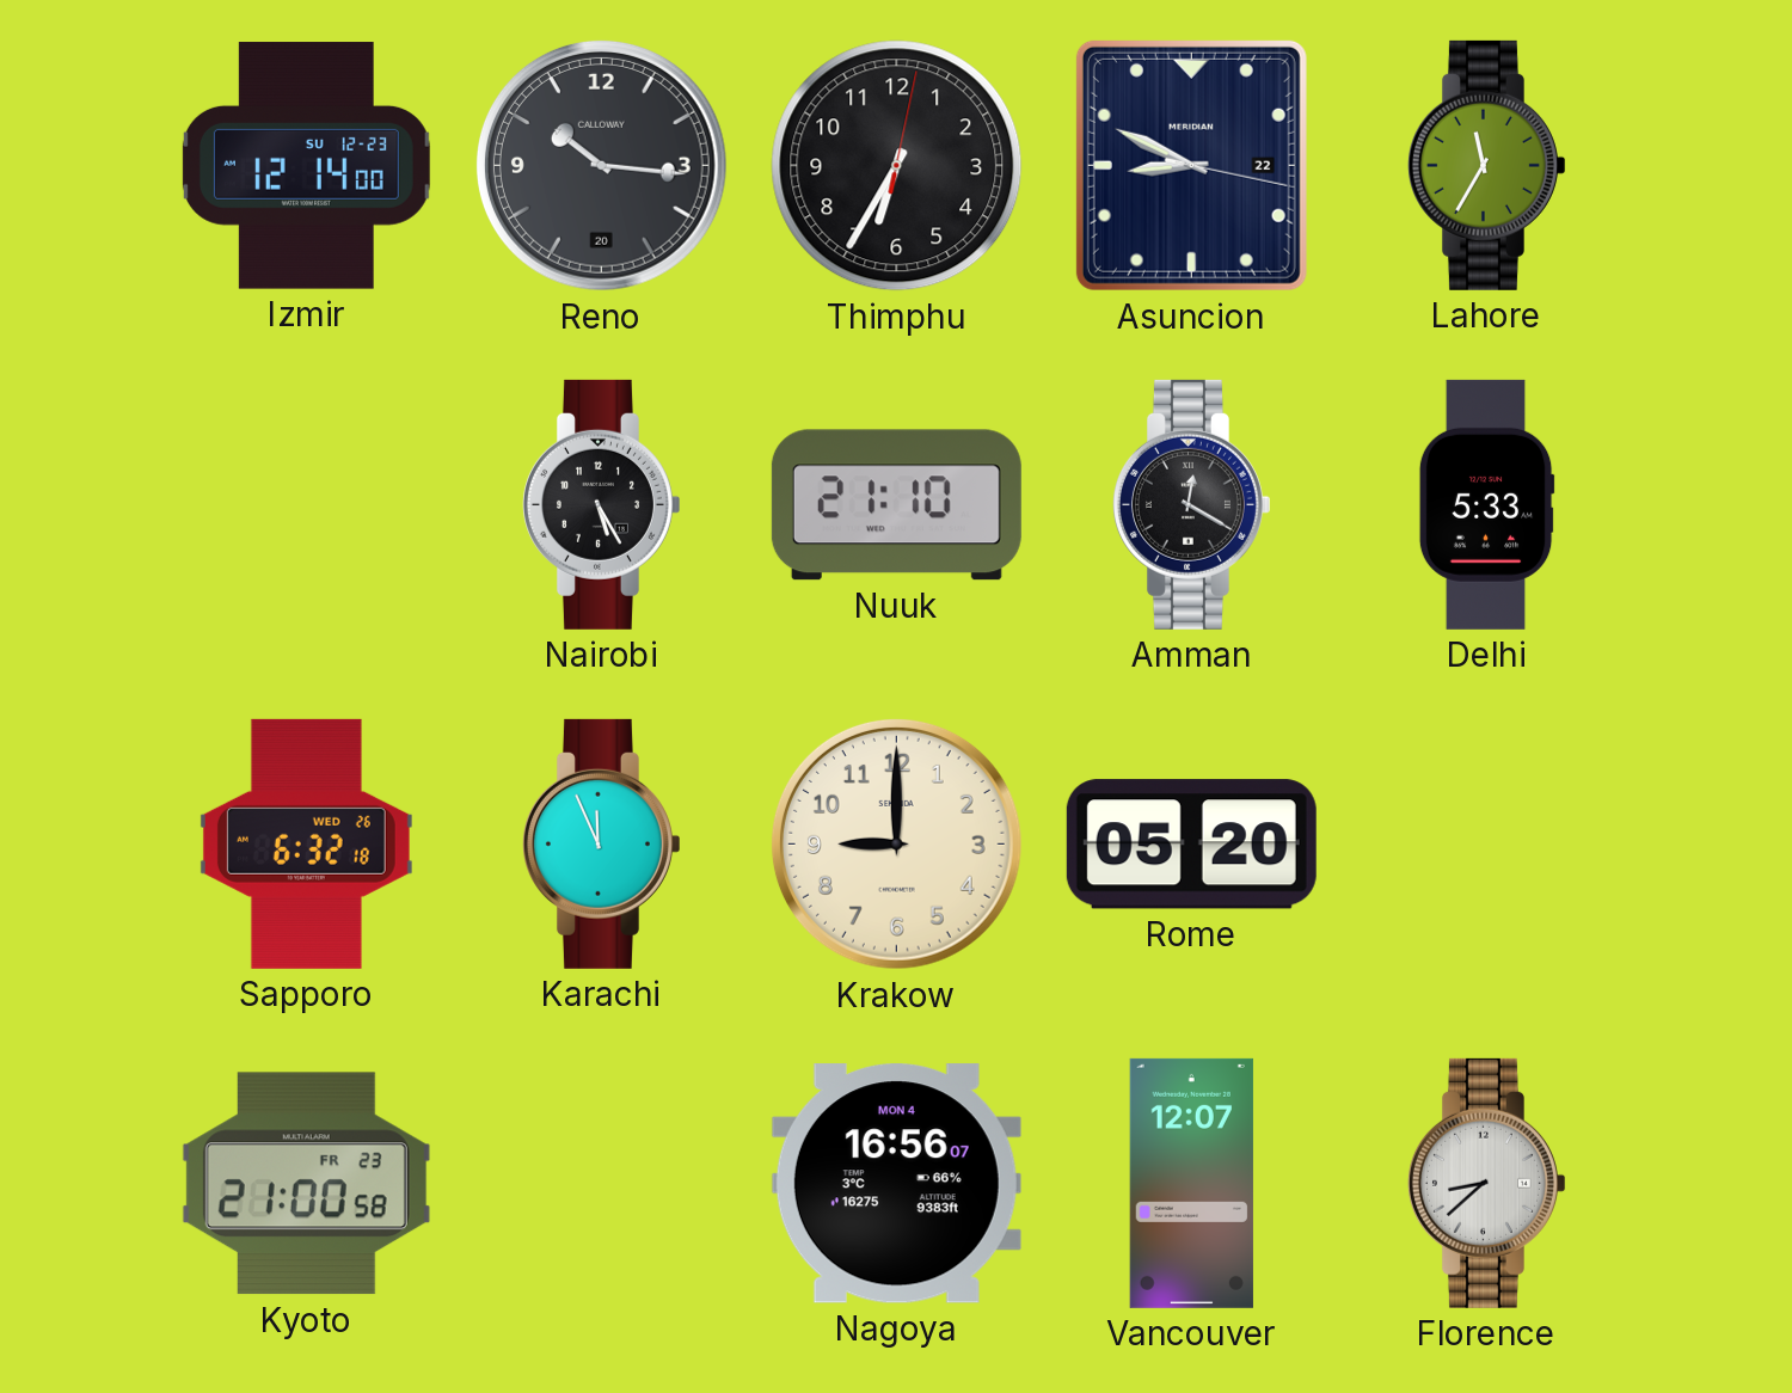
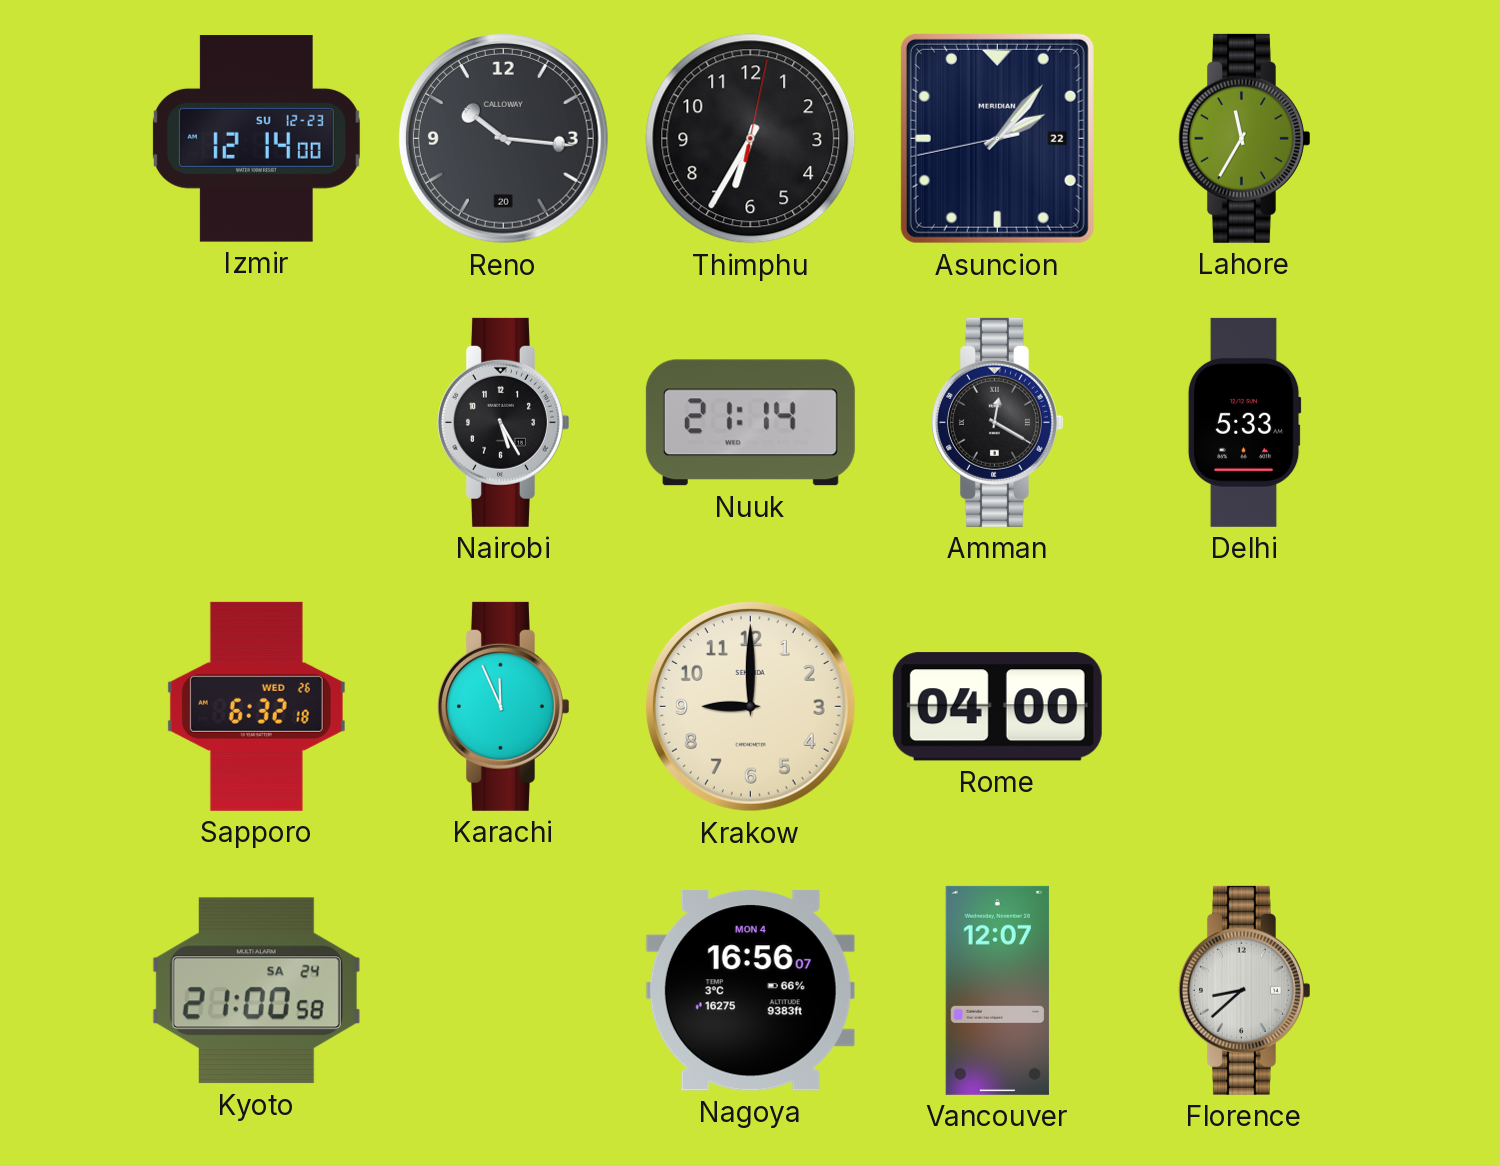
Asuncion: 8:49 -> 2:06
Nuuk: 21:10 -> 21:14
Rome: 05:20 -> 04:00
Kyoto date: FR 23 -> SA 24
